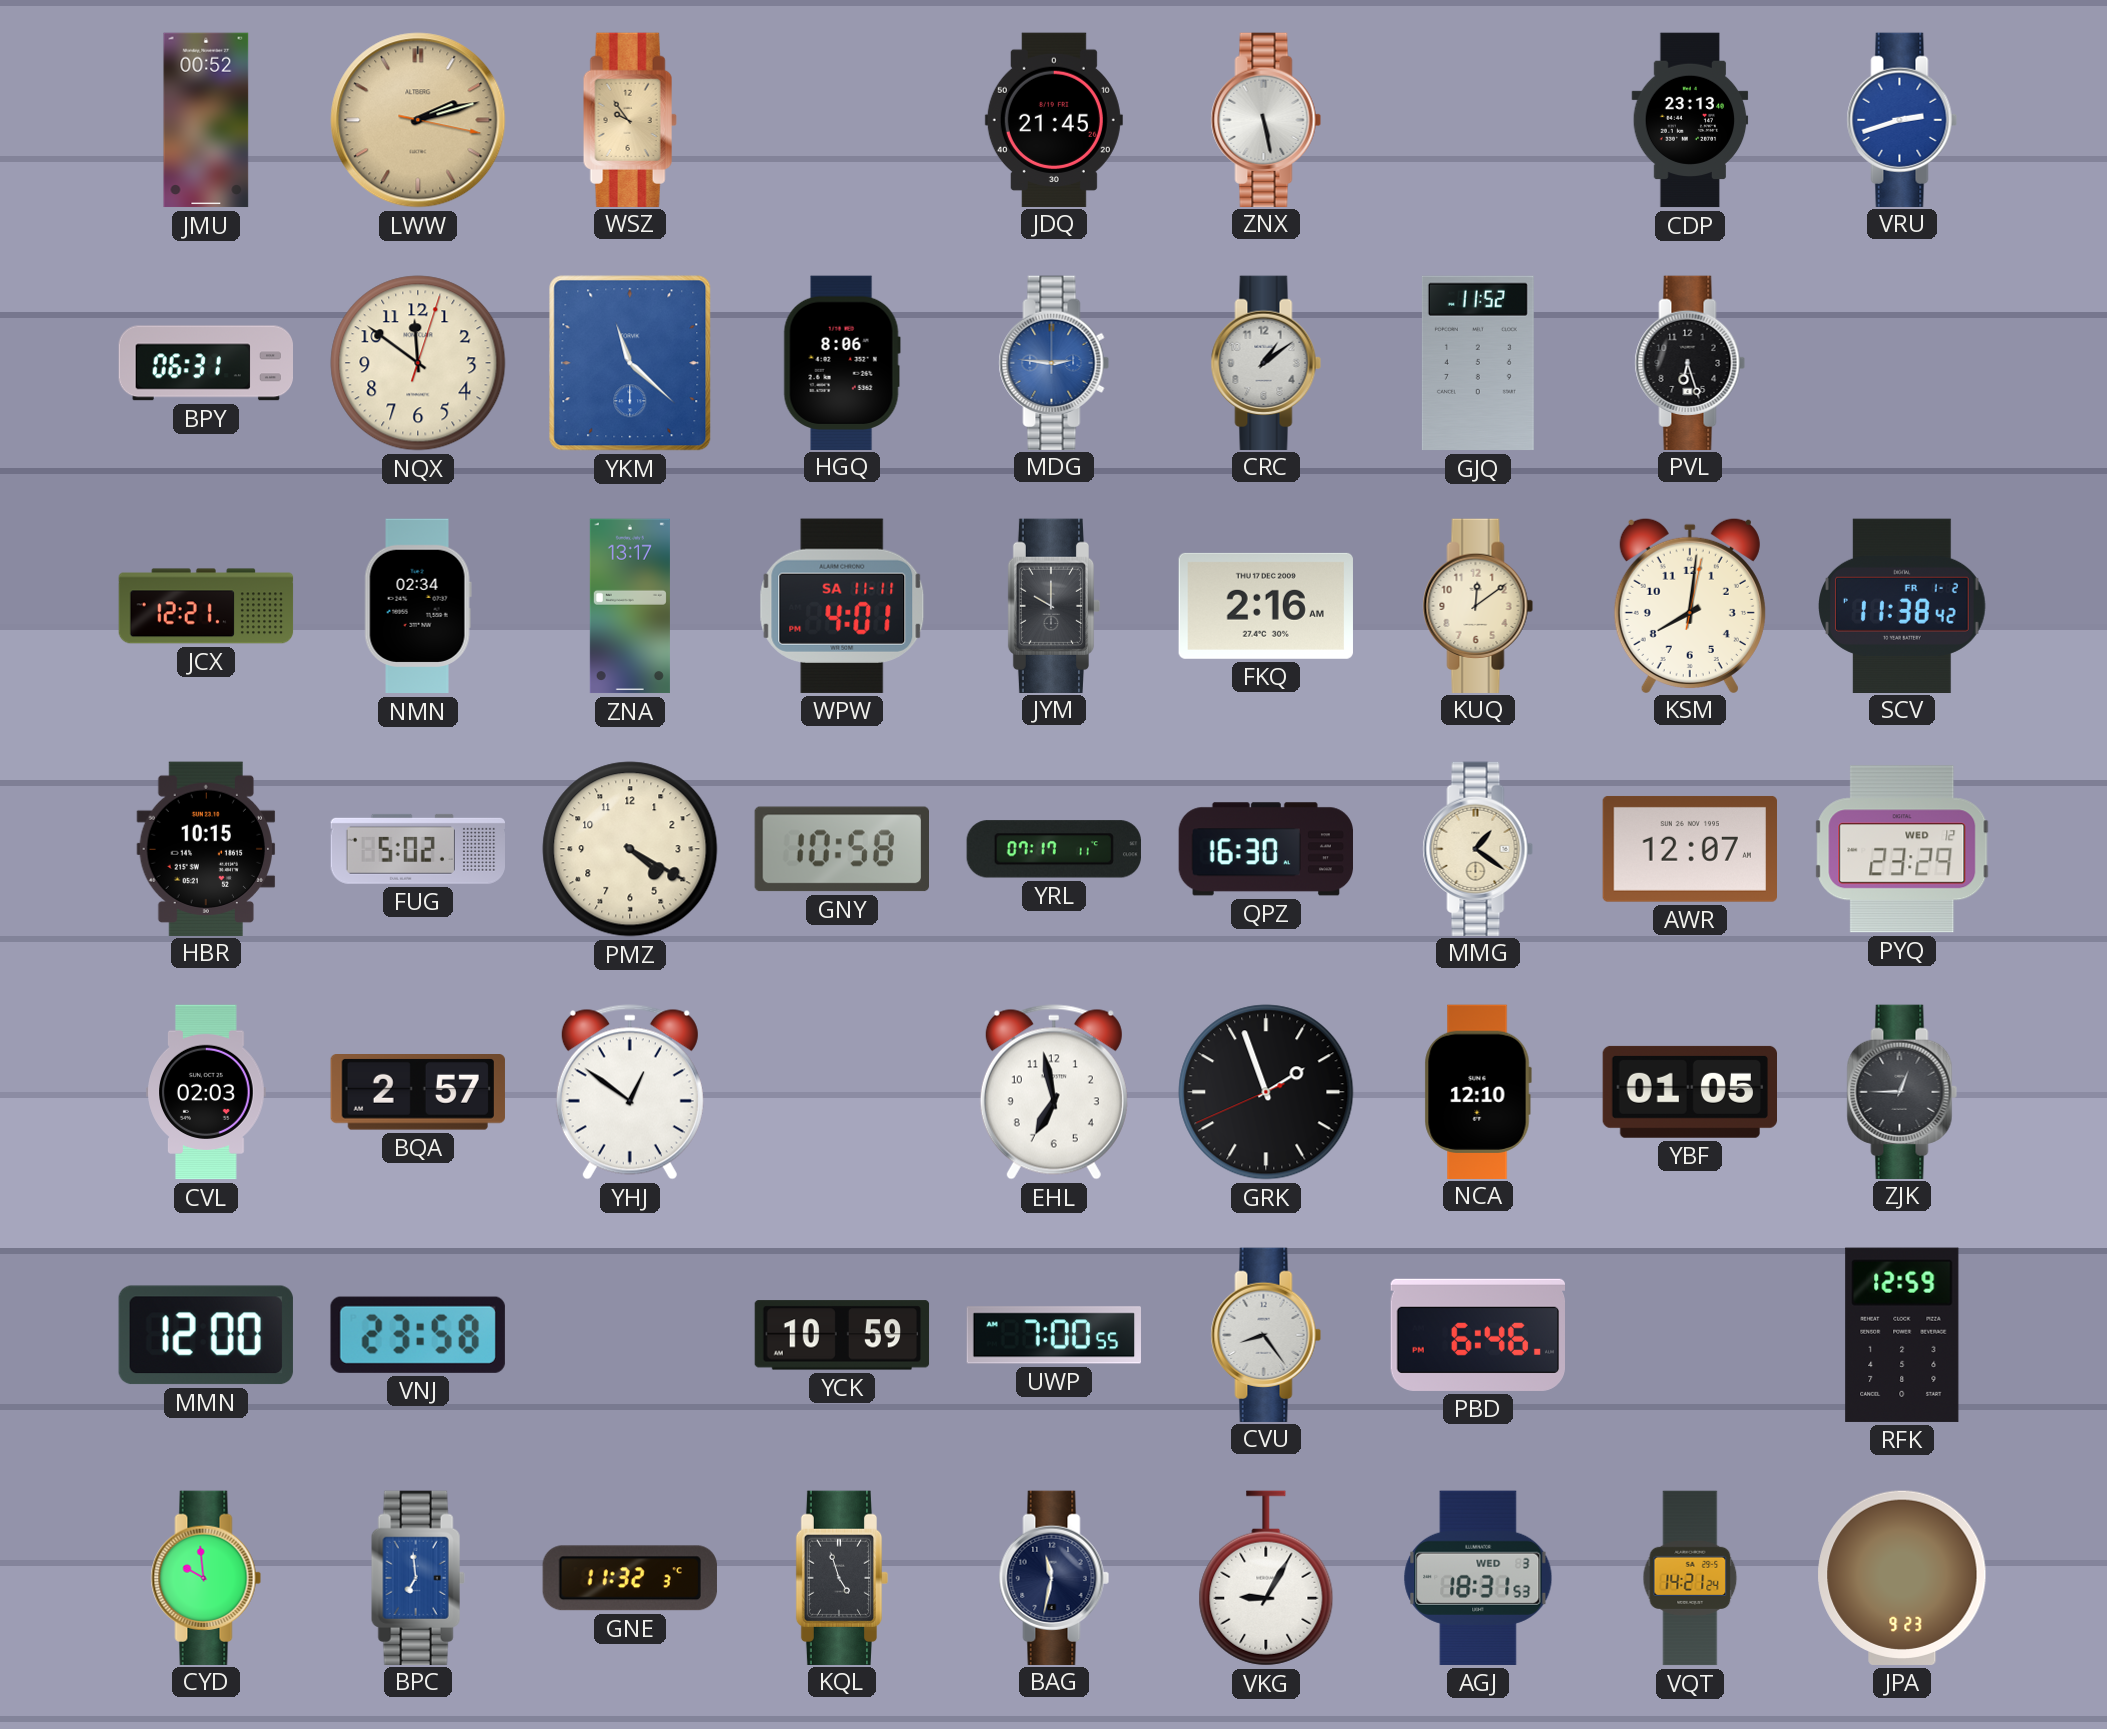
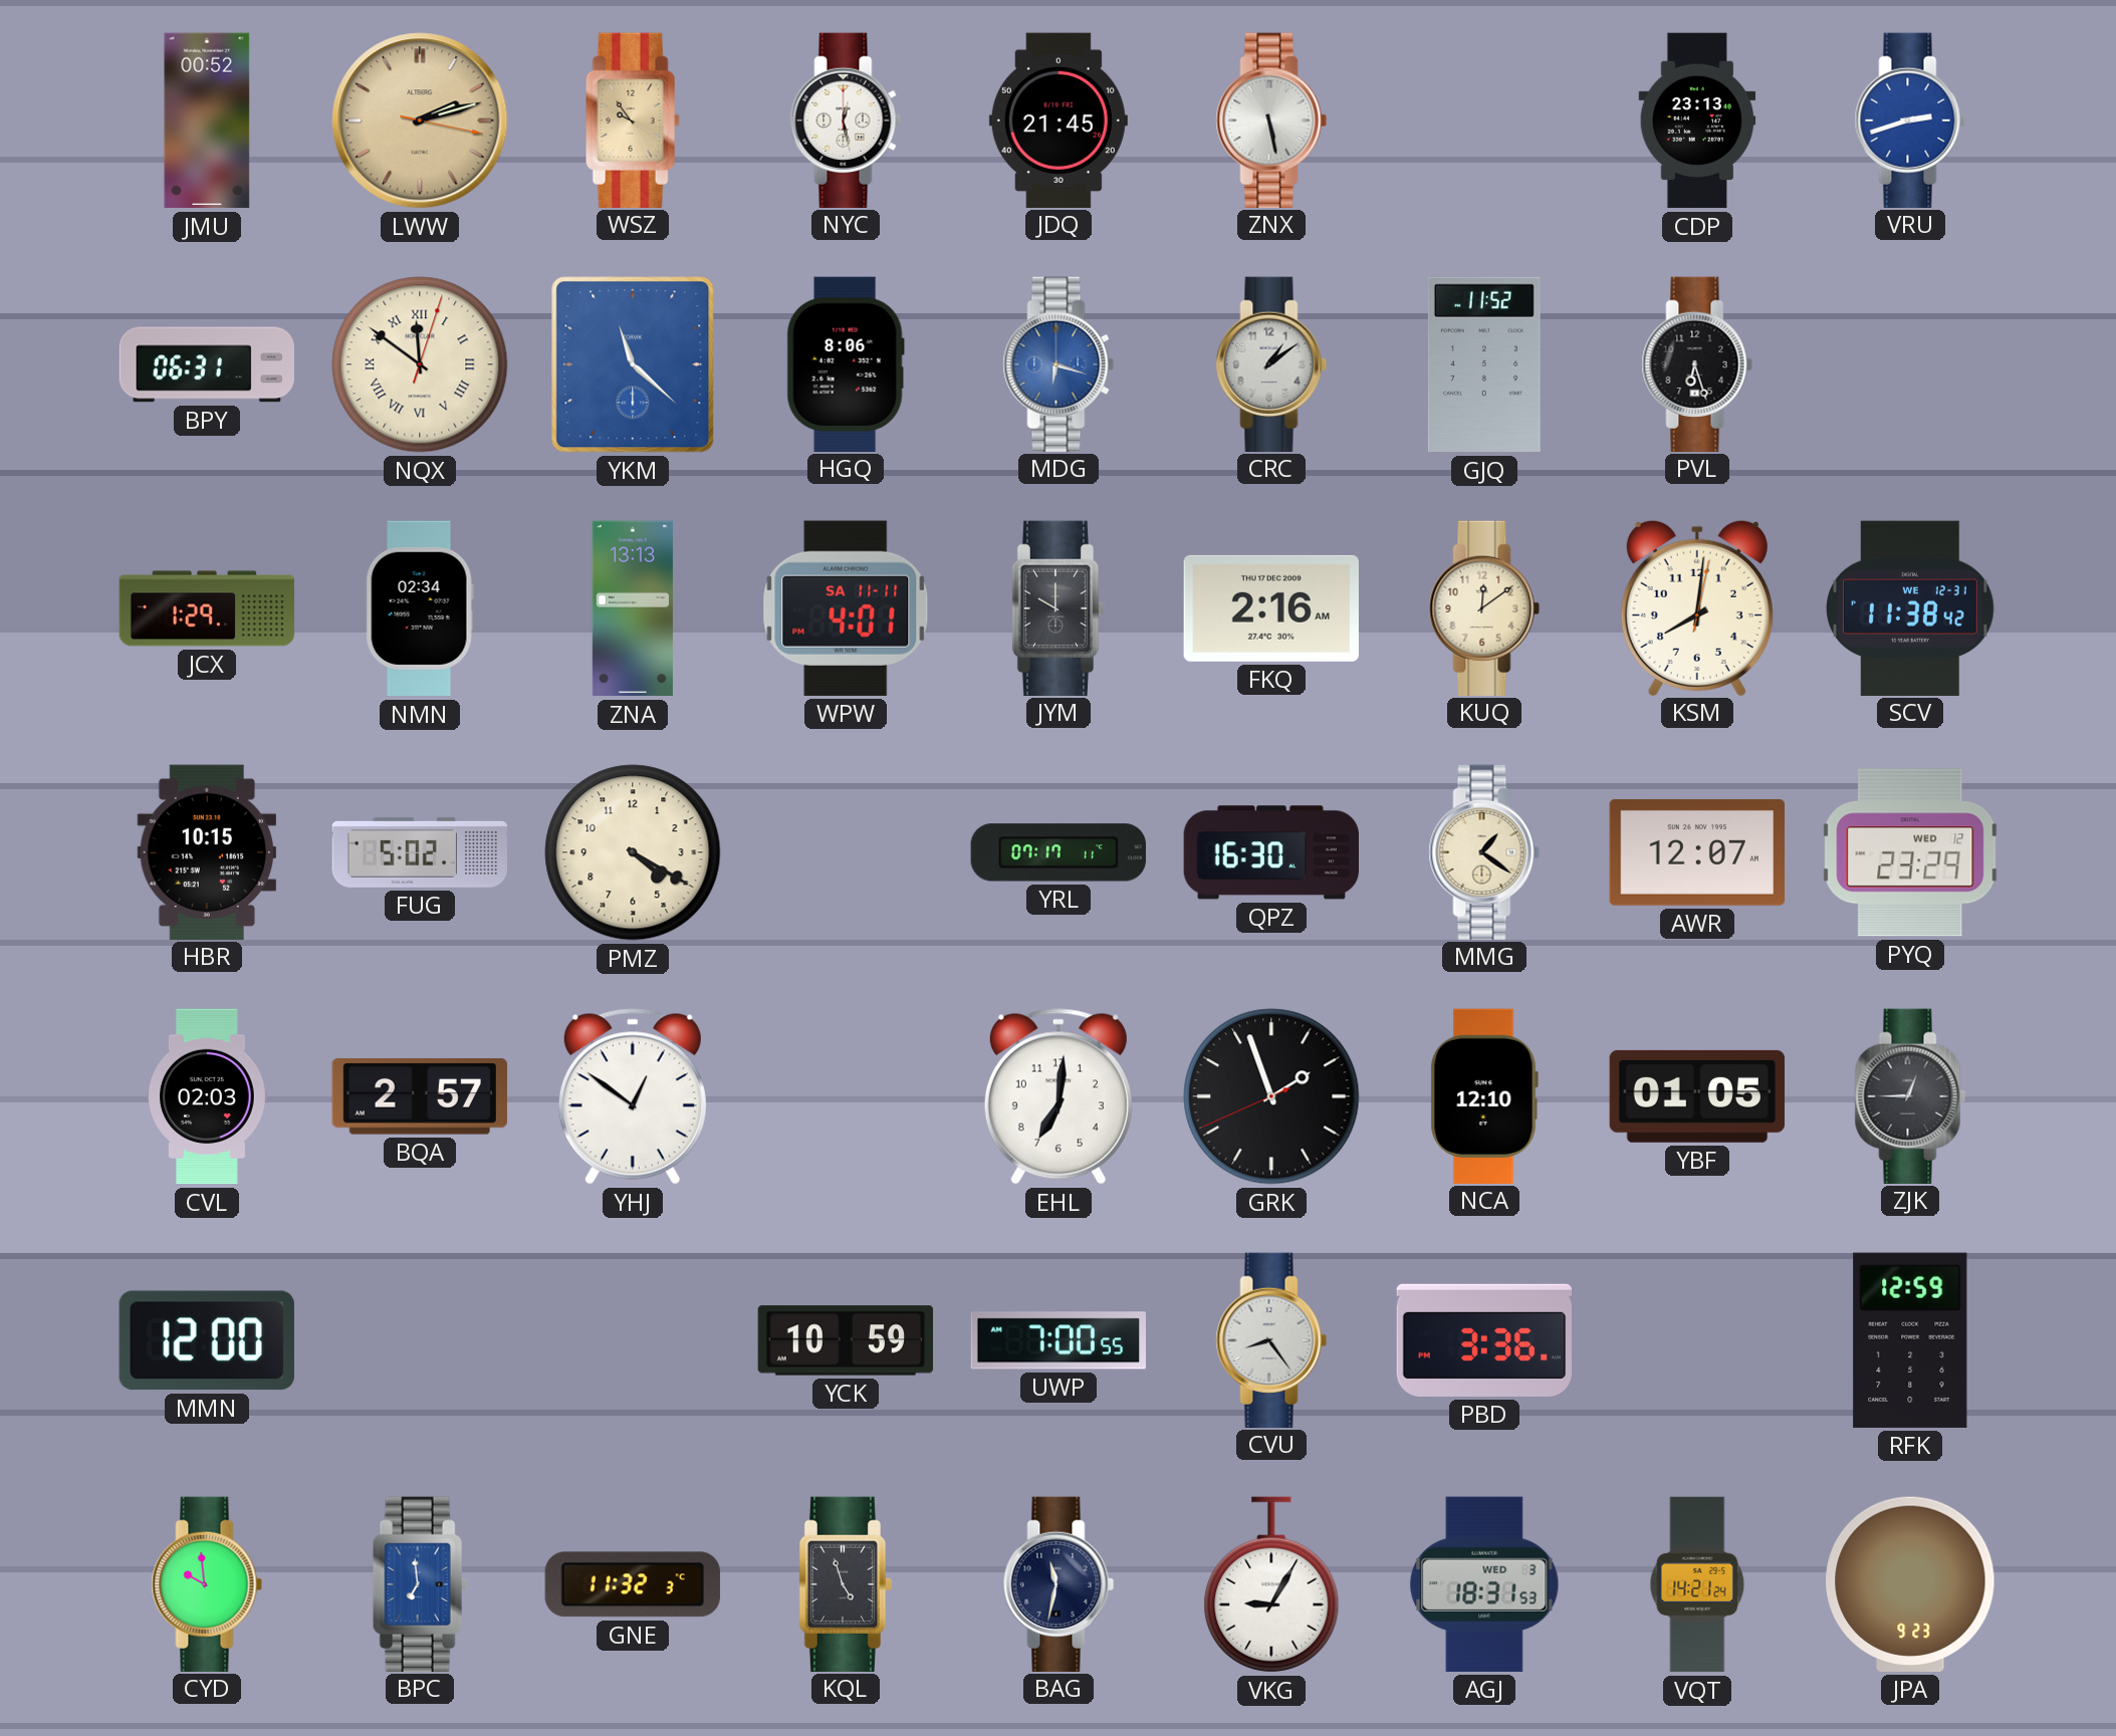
NYC: none -> 12:28
NQX numerals: Arabic -> Roman
MDG: 2:46 -> 6:18
JCX: 12:21 -> 1:29
ZNA: 13:17 -> 13:13
SCV date: FR 1-2 -> WE 12-31
GNY: 10:58 -> none
EHL: 6:58 -> 7:01
VNJ: 23:58 -> none
PBD: 6:46 -> 3:36
